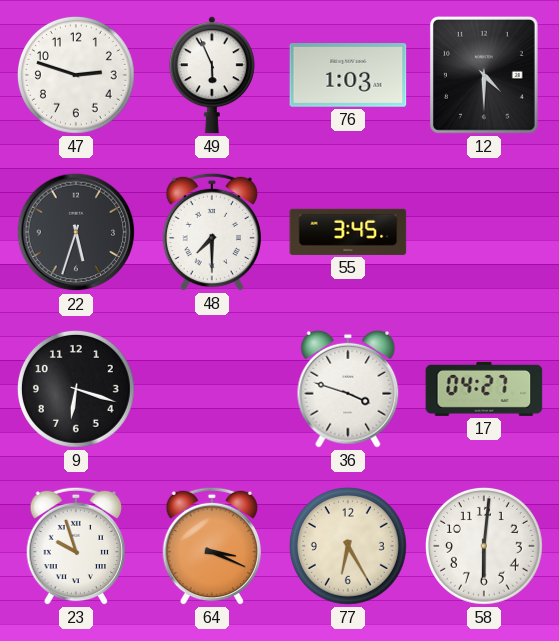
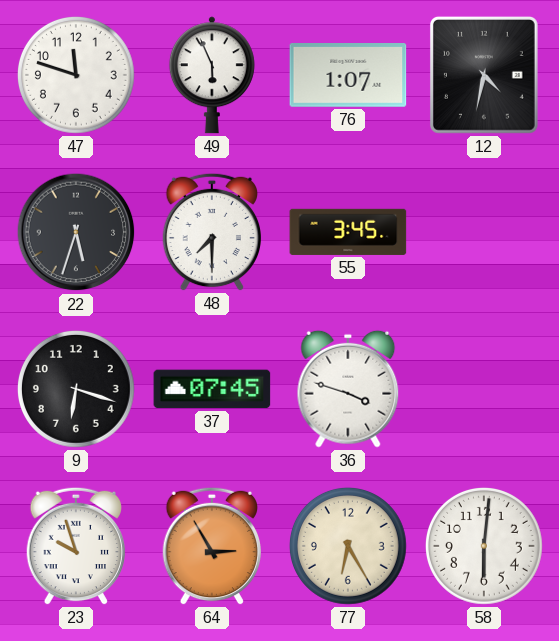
47: 2:48 -> 11:48
76: 1:03 -> 1:07
12: 4:30 -> 4:32
37: none -> 07:45
17: 04:27 -> none
64: 3:19 -> 2:55
